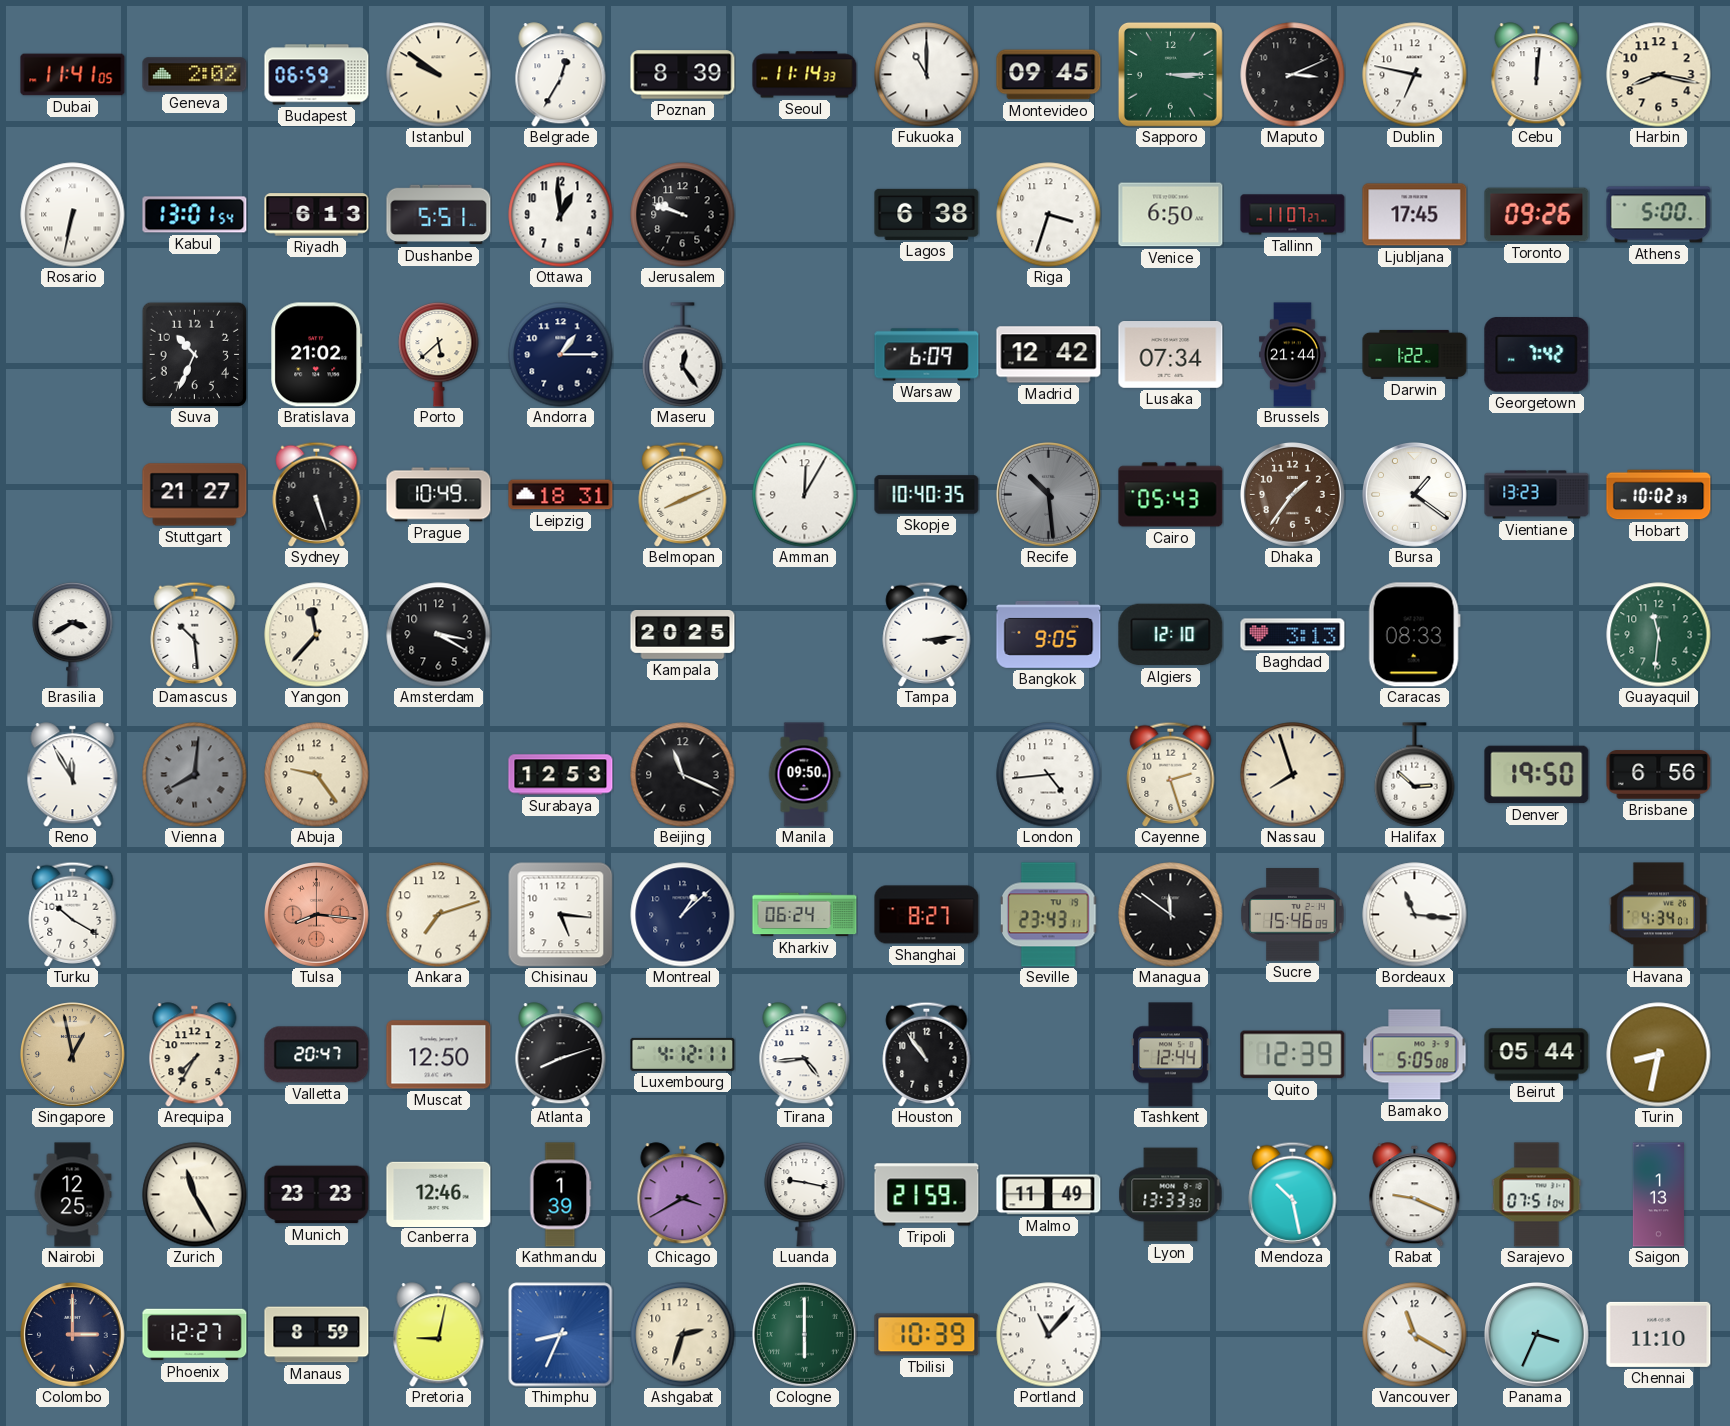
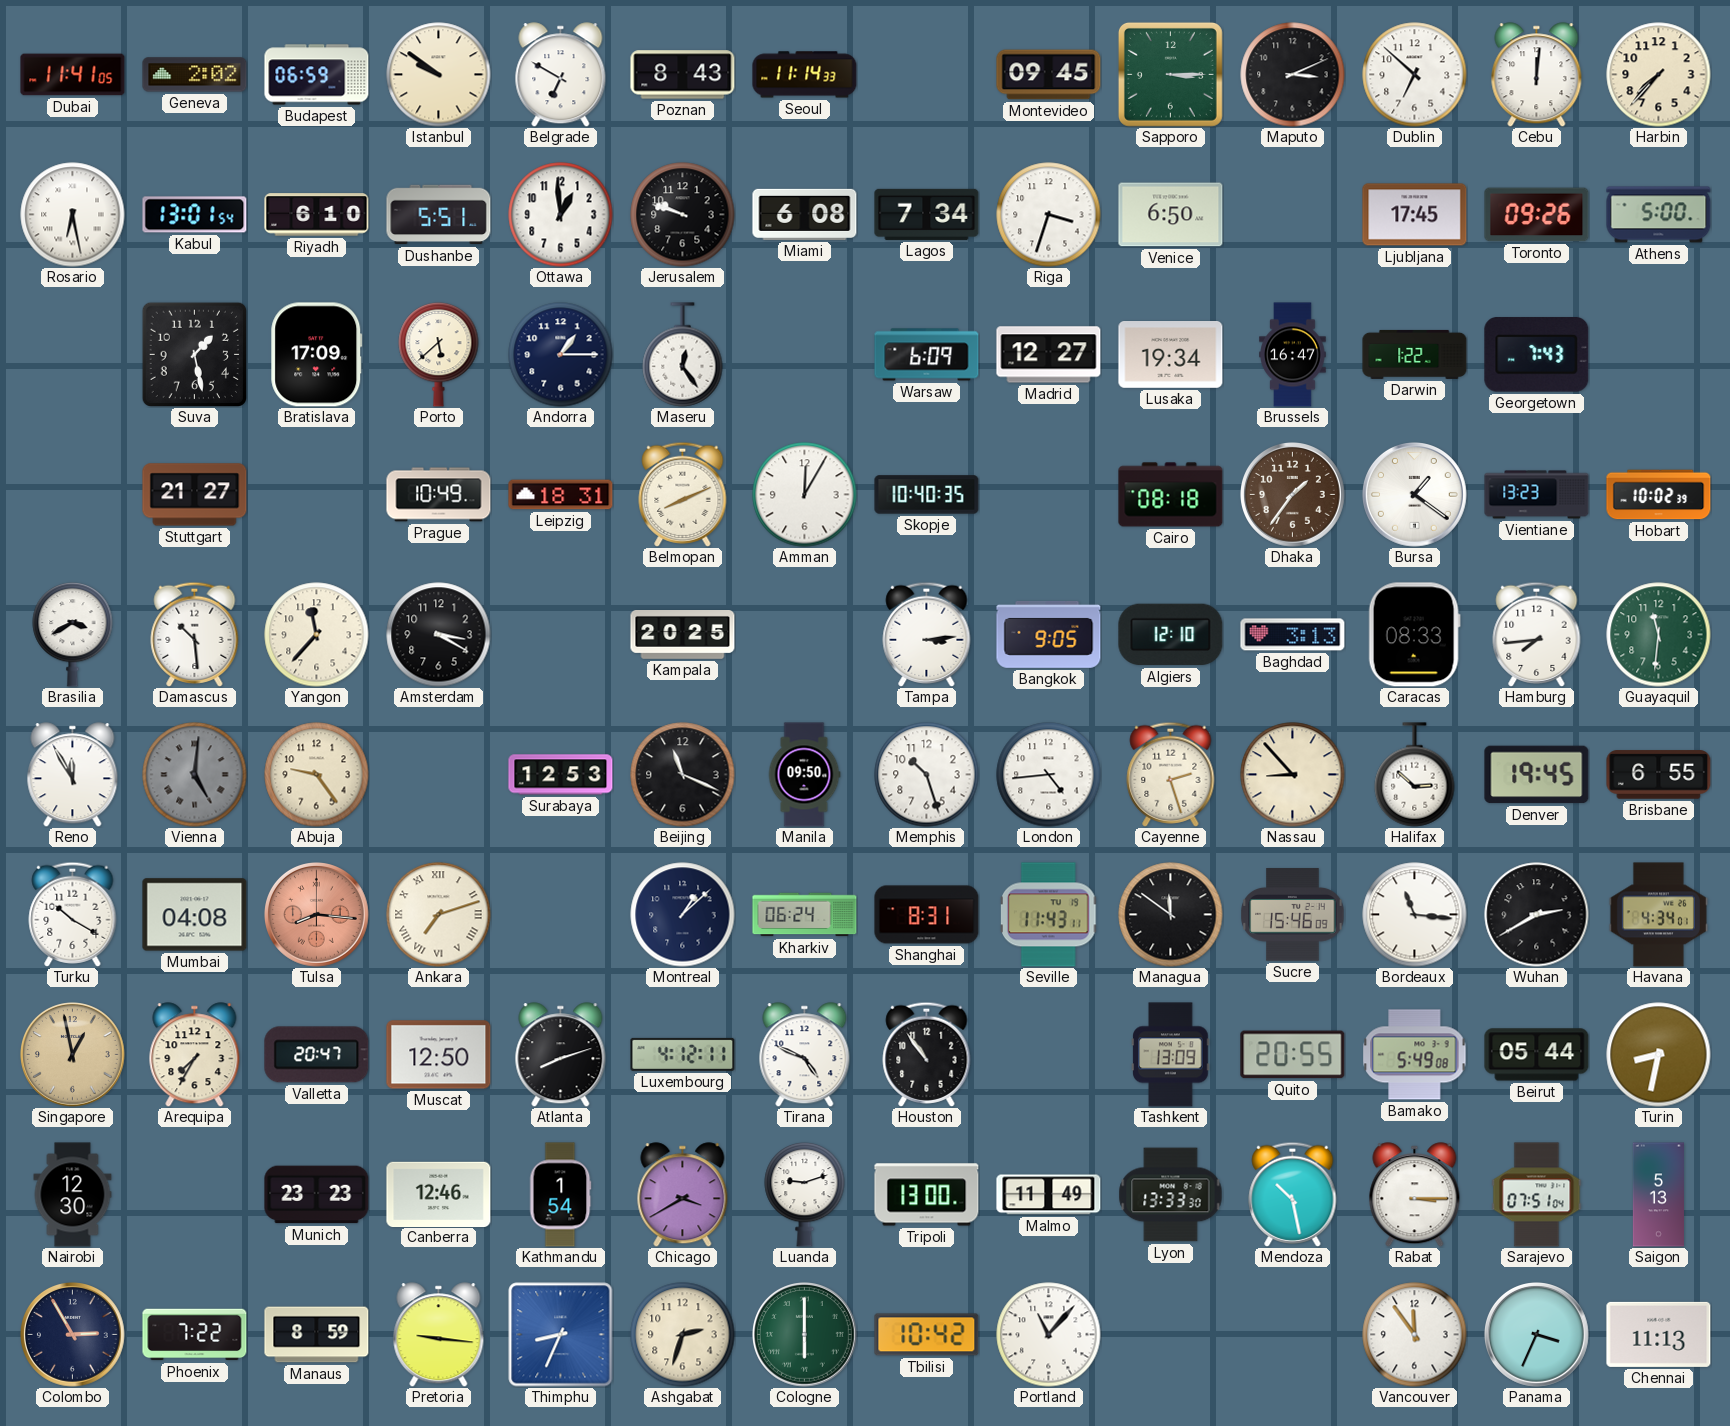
Belgrade: 12:35 -> 6:50
Poznan: 8:39 -> 8:43
Fukuoka: 11:00 -> none
Dublin: 6:47 -> 6:52
Harbin: 8:17 -> 7:37
Rosario: 6:32 -> 6:28
Riyadh: 6:13 -> 6:10
Miami: none -> 6:08
Lagos: 6:38 -> 7:34
Tallinn: 11:07 -> none
Suva: 10:34 -> 1:28
Bratislava: 21:02 -> 17:09
Madrid: 12:42 -> 12:27
Lusaka: 07:34 -> 19:34
Brussels: 21:44 -> 16:47
Georgetown: 7:42 -> 7:43
Sydney: 5:27 -> none
Recife: 10:29 -> none
Cairo: 05:43 -> 08:18
Hamburg: none -> 7:44
Vienna: 8:01 -> 5:01
Memphis: none -> 10:27
Nassau: 7:57 -> 8:53
Denver: 19:50 -> 19:45
Brisbane: 6:56 -> 6:55
Mumbai: none -> 04:08
Ankara numerals: Arabic -> Roman
Chisinau: 5:16 -> none
Shanghai: 8:27 -> 8:31
Seville: 23:43 -> 11:43
Wuhan: none -> 2:40
Tirana: 4:44 -> 4:49
Tashkent: 12:44 -> 13:09
Quito: 12:39 -> 20:55
Bamako: 5:05 -> 5:49
Nairobi: 12:25 -> 12:30
Zurich: 11:25 -> none
Kathmandu: 1:39 -> 1:54
Luanda: 9:17 -> 9:12
Tripoli: 21:59 -> 13:00
Rabat: 9:19 -> 3:15
Saigon: 1:13 -> 5:13
Colombo: 3:00 -> 2:55
Phoenix: 12:27 -> 7:22
Pretoria: 9:02 -> 9:16
Tbilisi: 10:39 -> 10:42
Vancouver: 11:20 -> 11:54
Chennai: 11:10 -> 11:13
